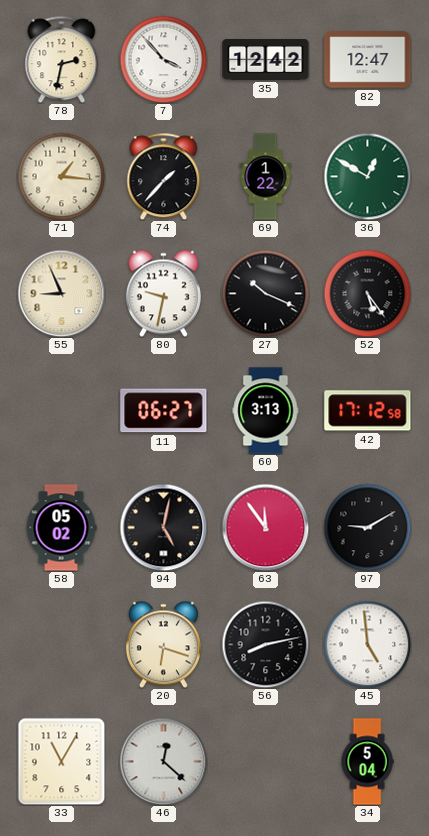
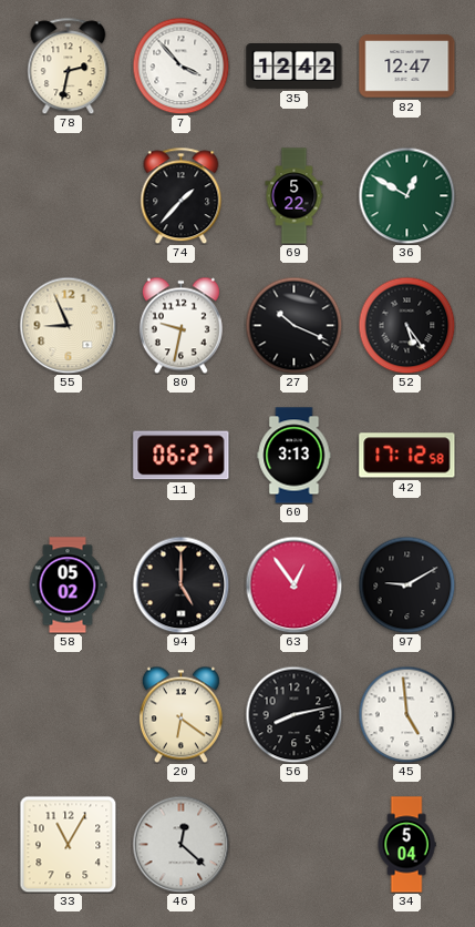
71: 1:16 -> none
69: 1:22 -> 5:22
94: 5:02 -> 5:00
63: 11:54 -> 12:54
20: 6:18 -> 6:21
